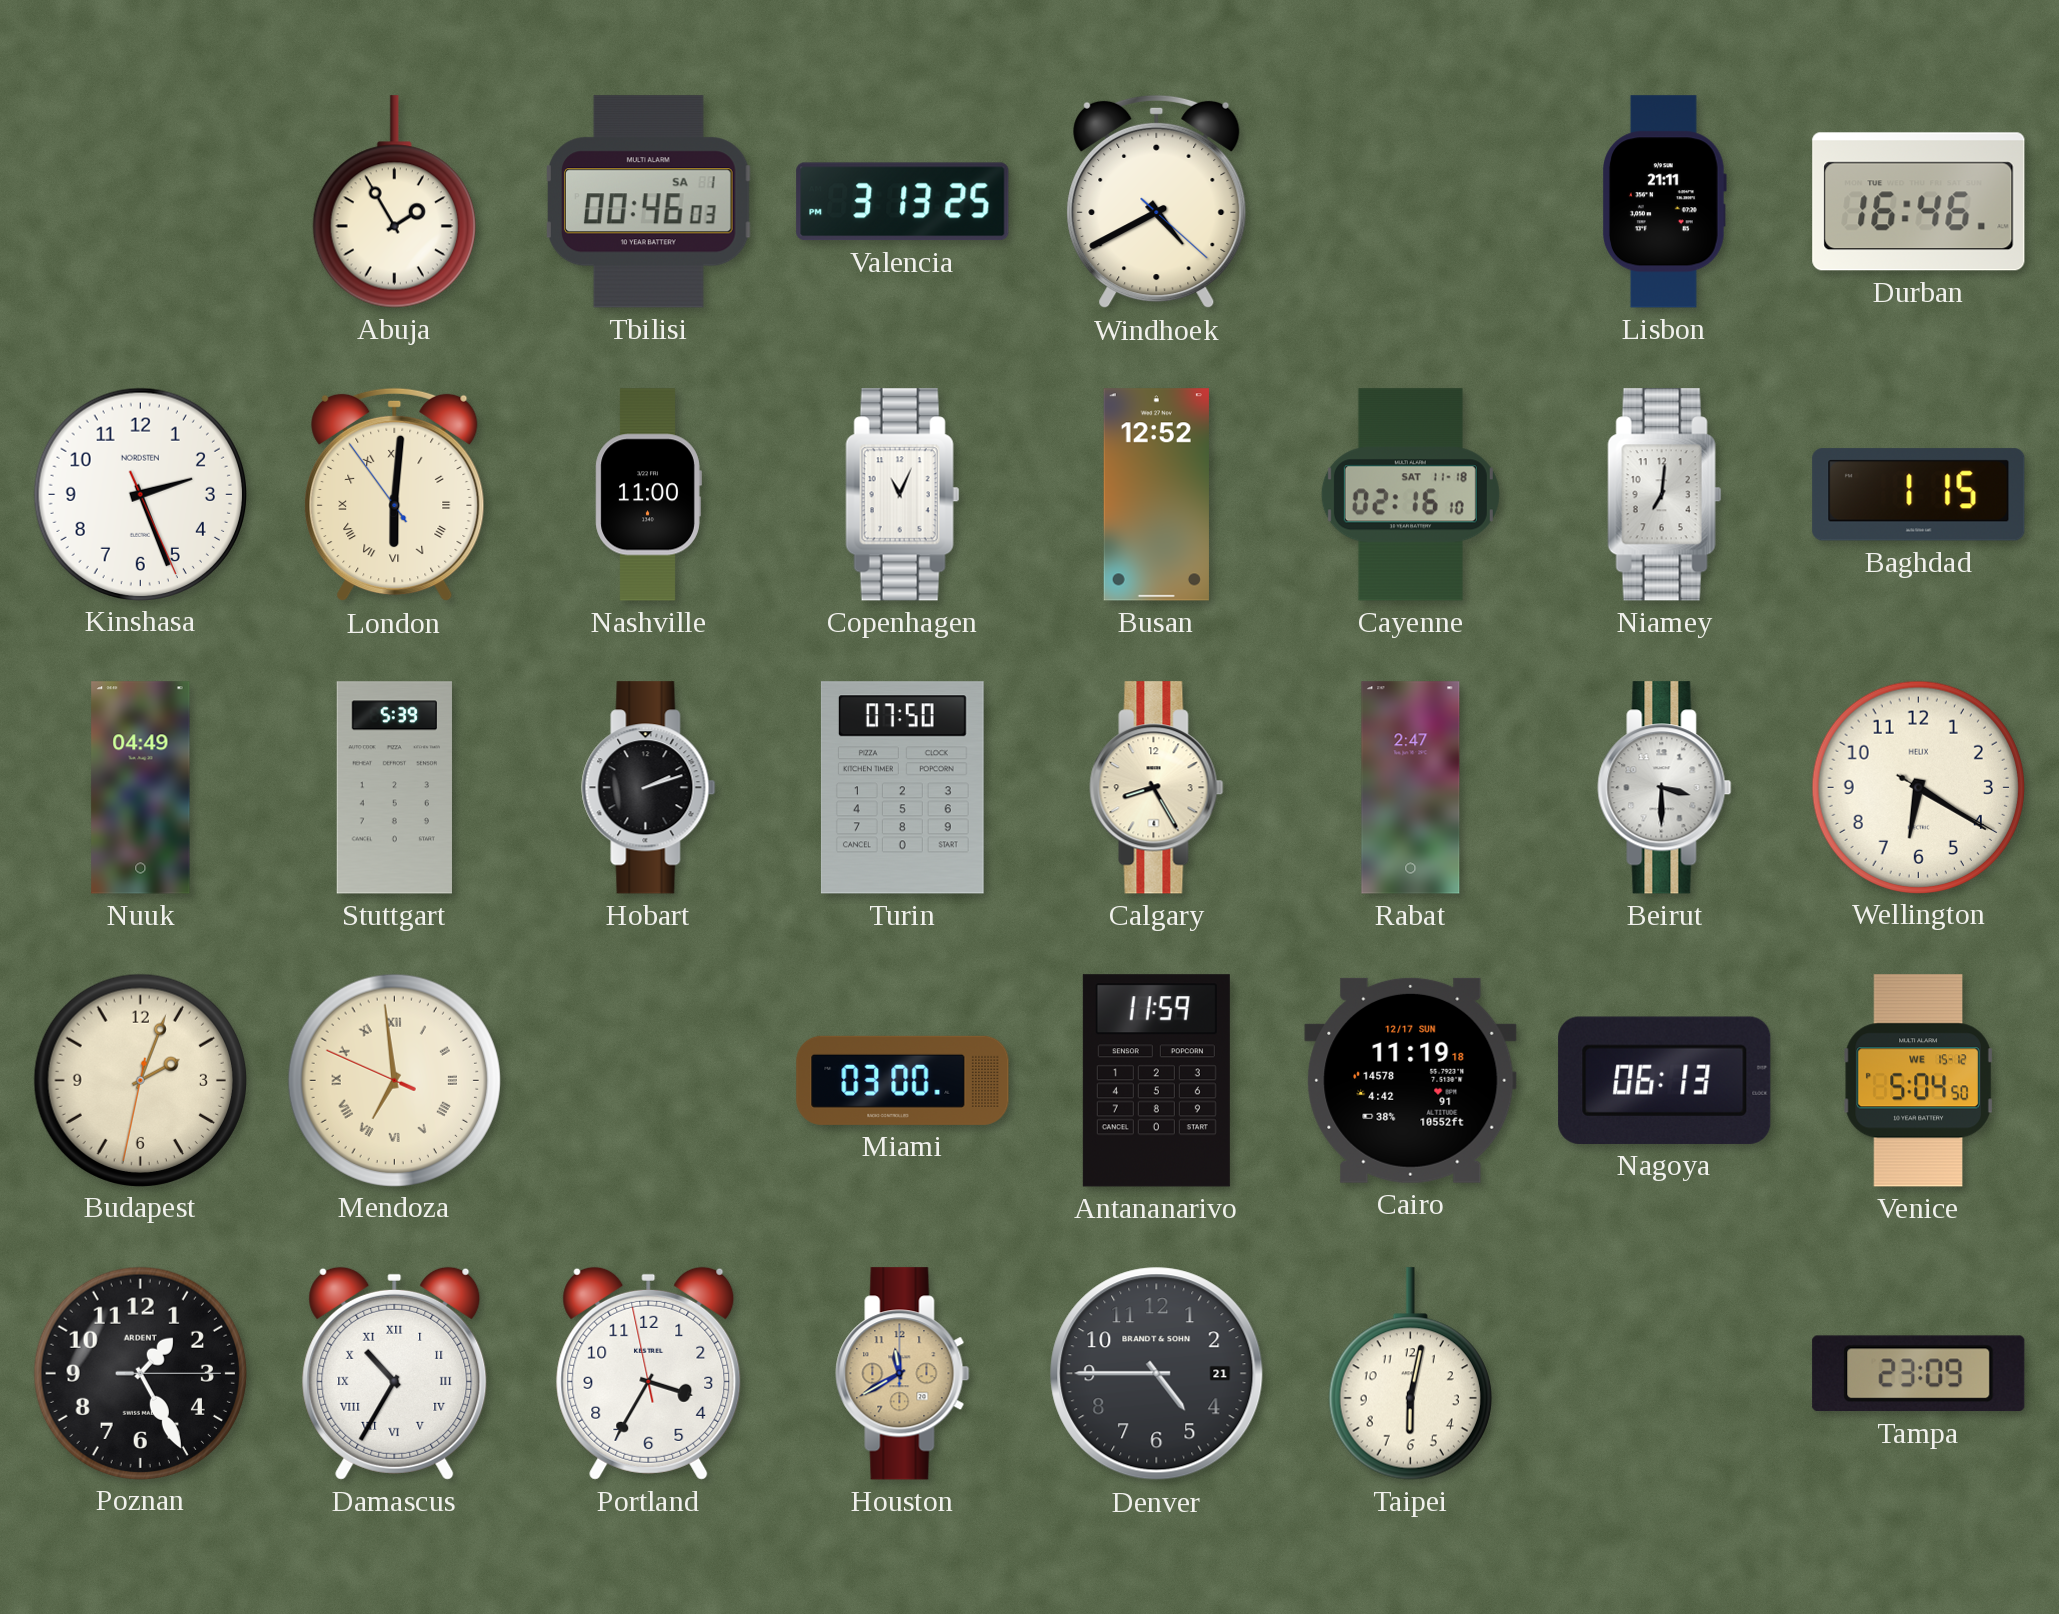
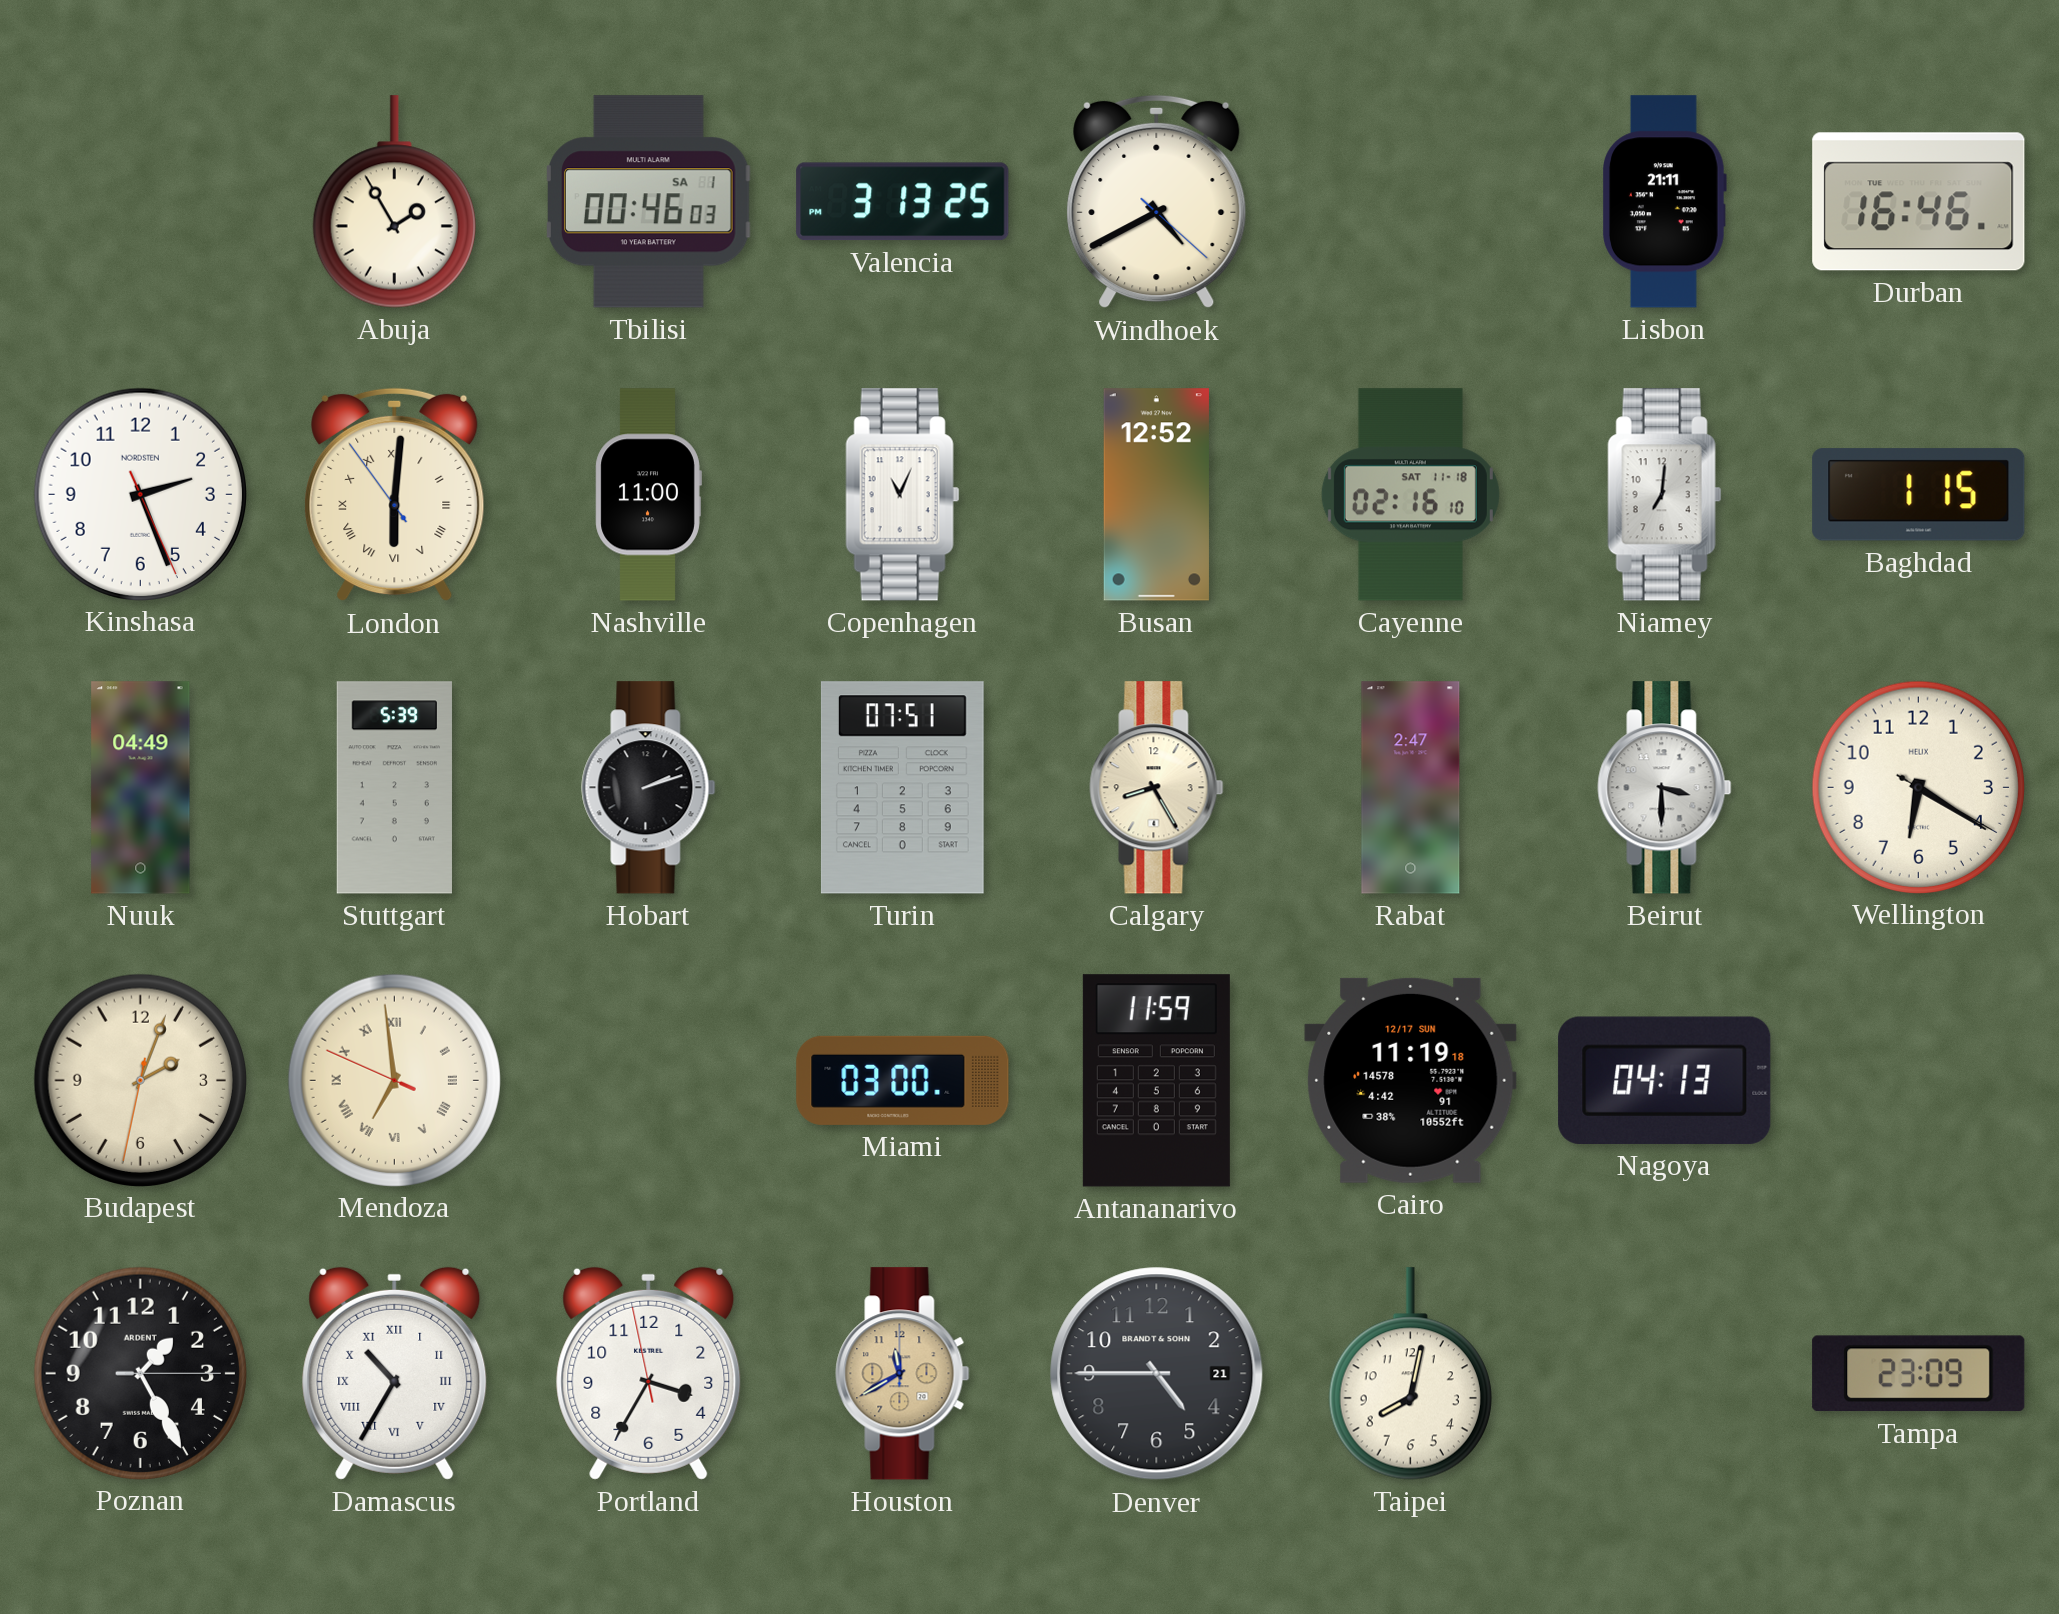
Turin: 07:50 -> 07:51
Nagoya: 06:13 -> 04:13
Venice: 5:04 -> none
Taipei: 6:02 -> 8:02
